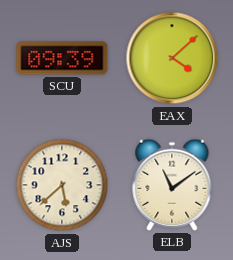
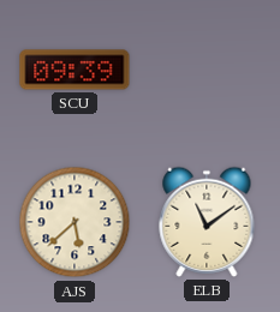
EAX: 4:08 -> none
